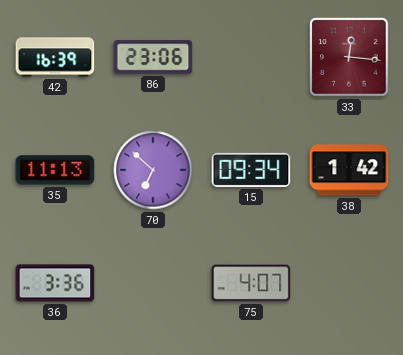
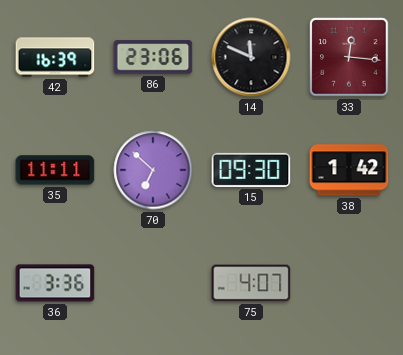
14: none -> 11:49
35: 11:13 -> 11:11
15: 09:34 -> 09:30
